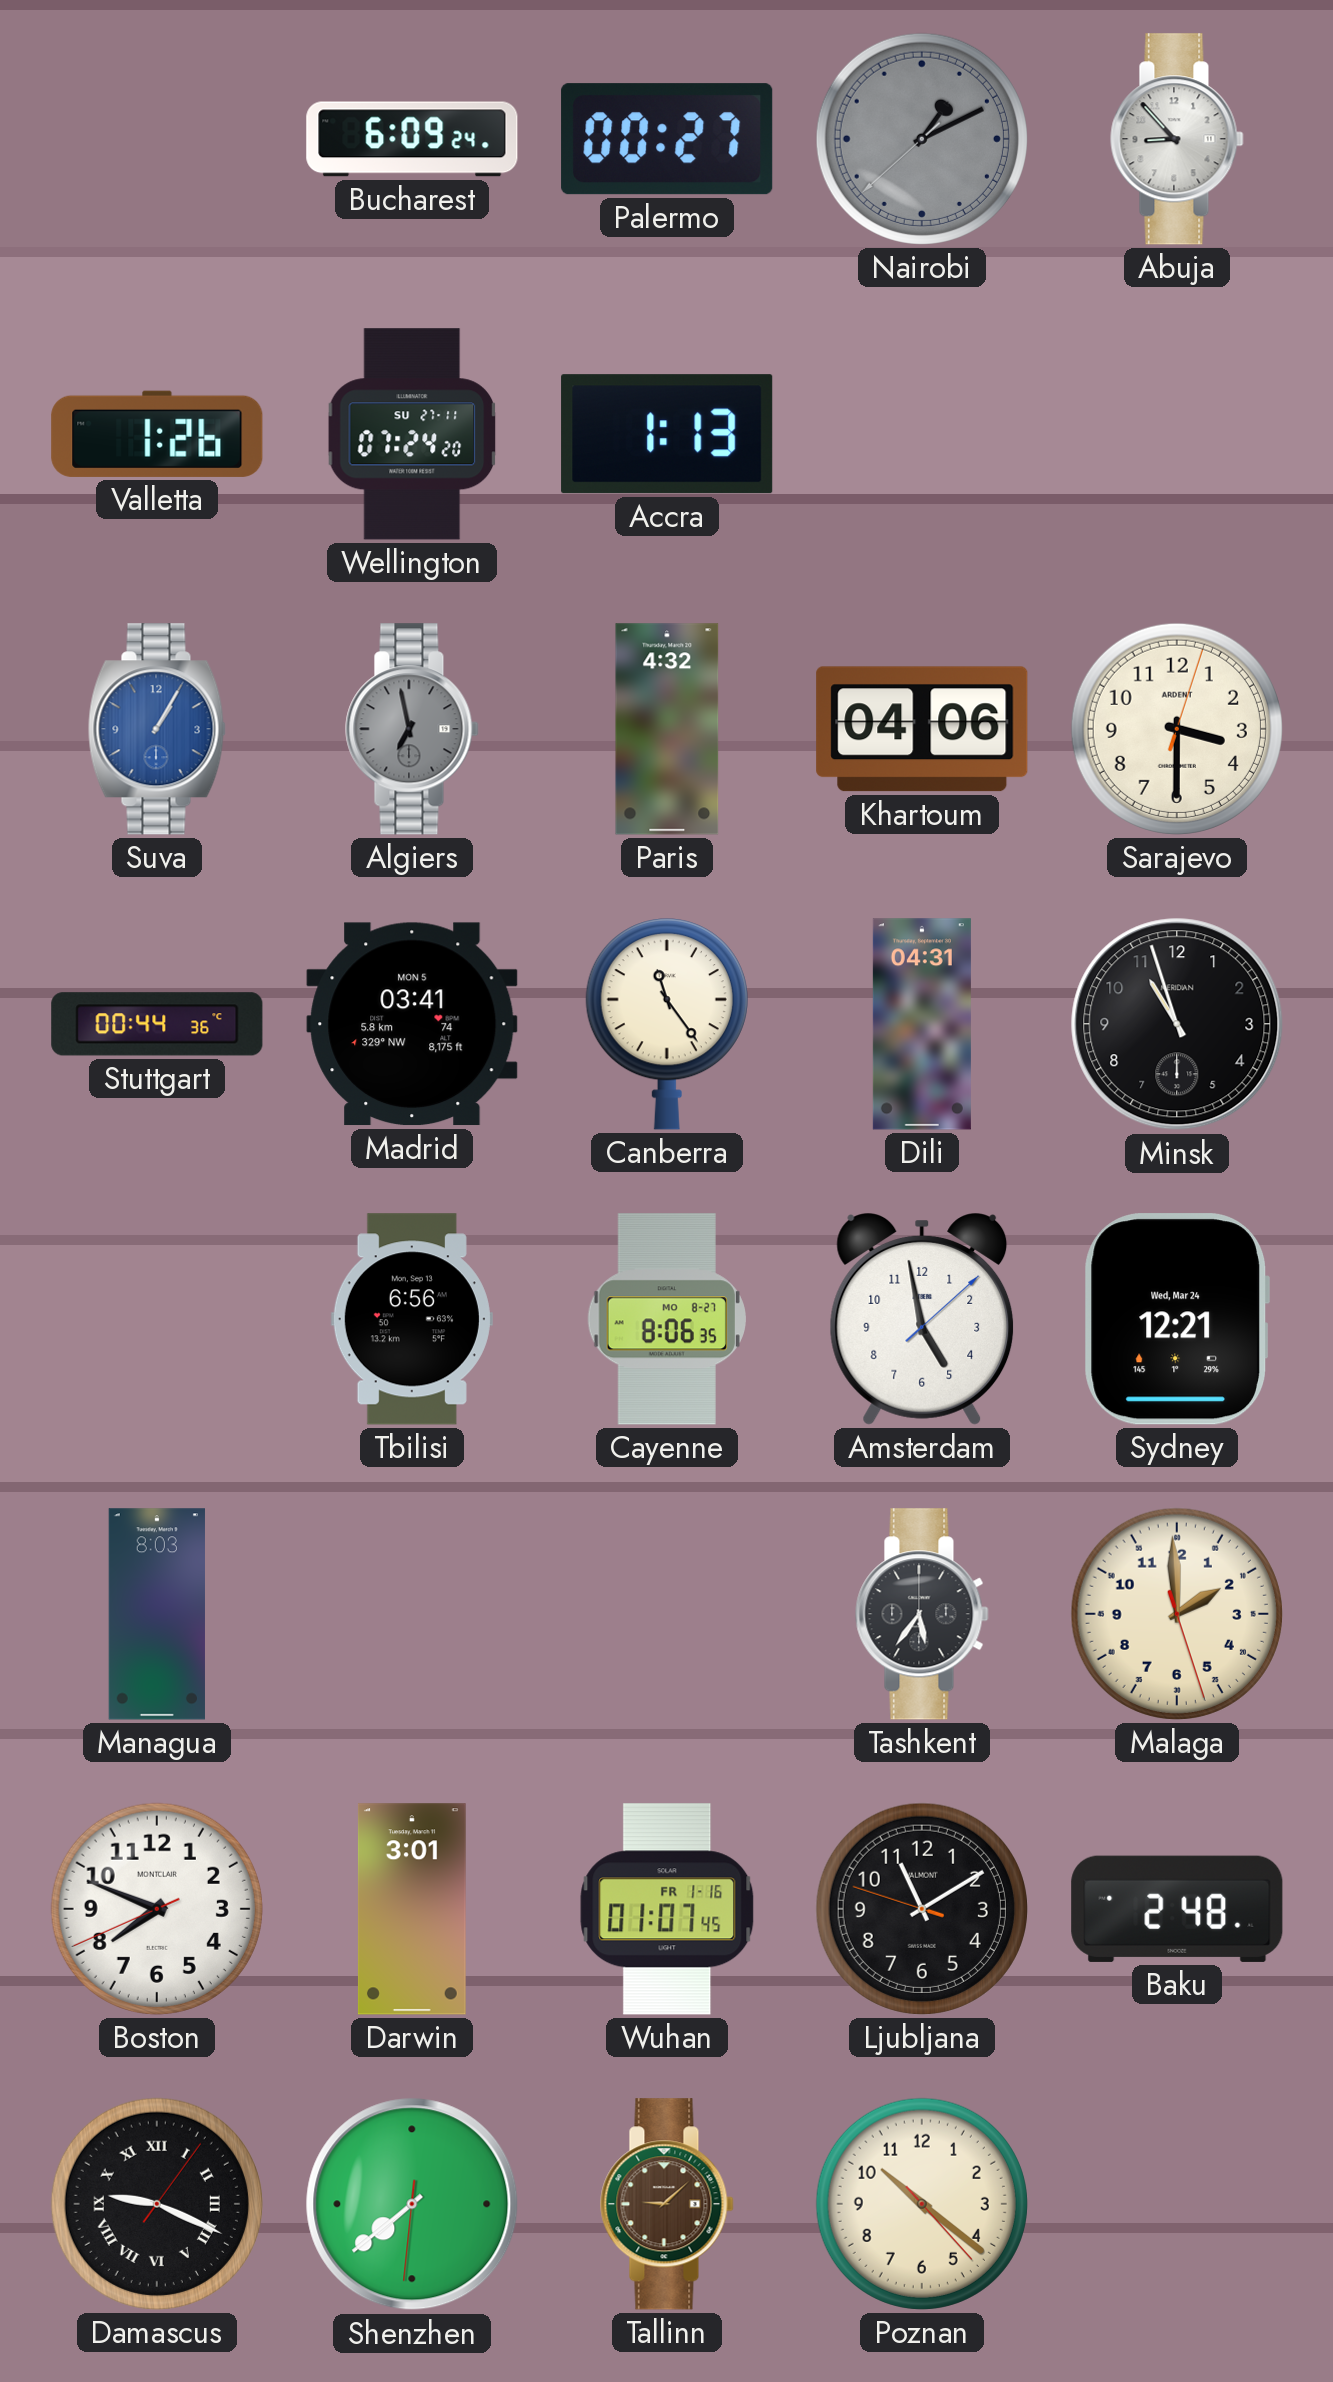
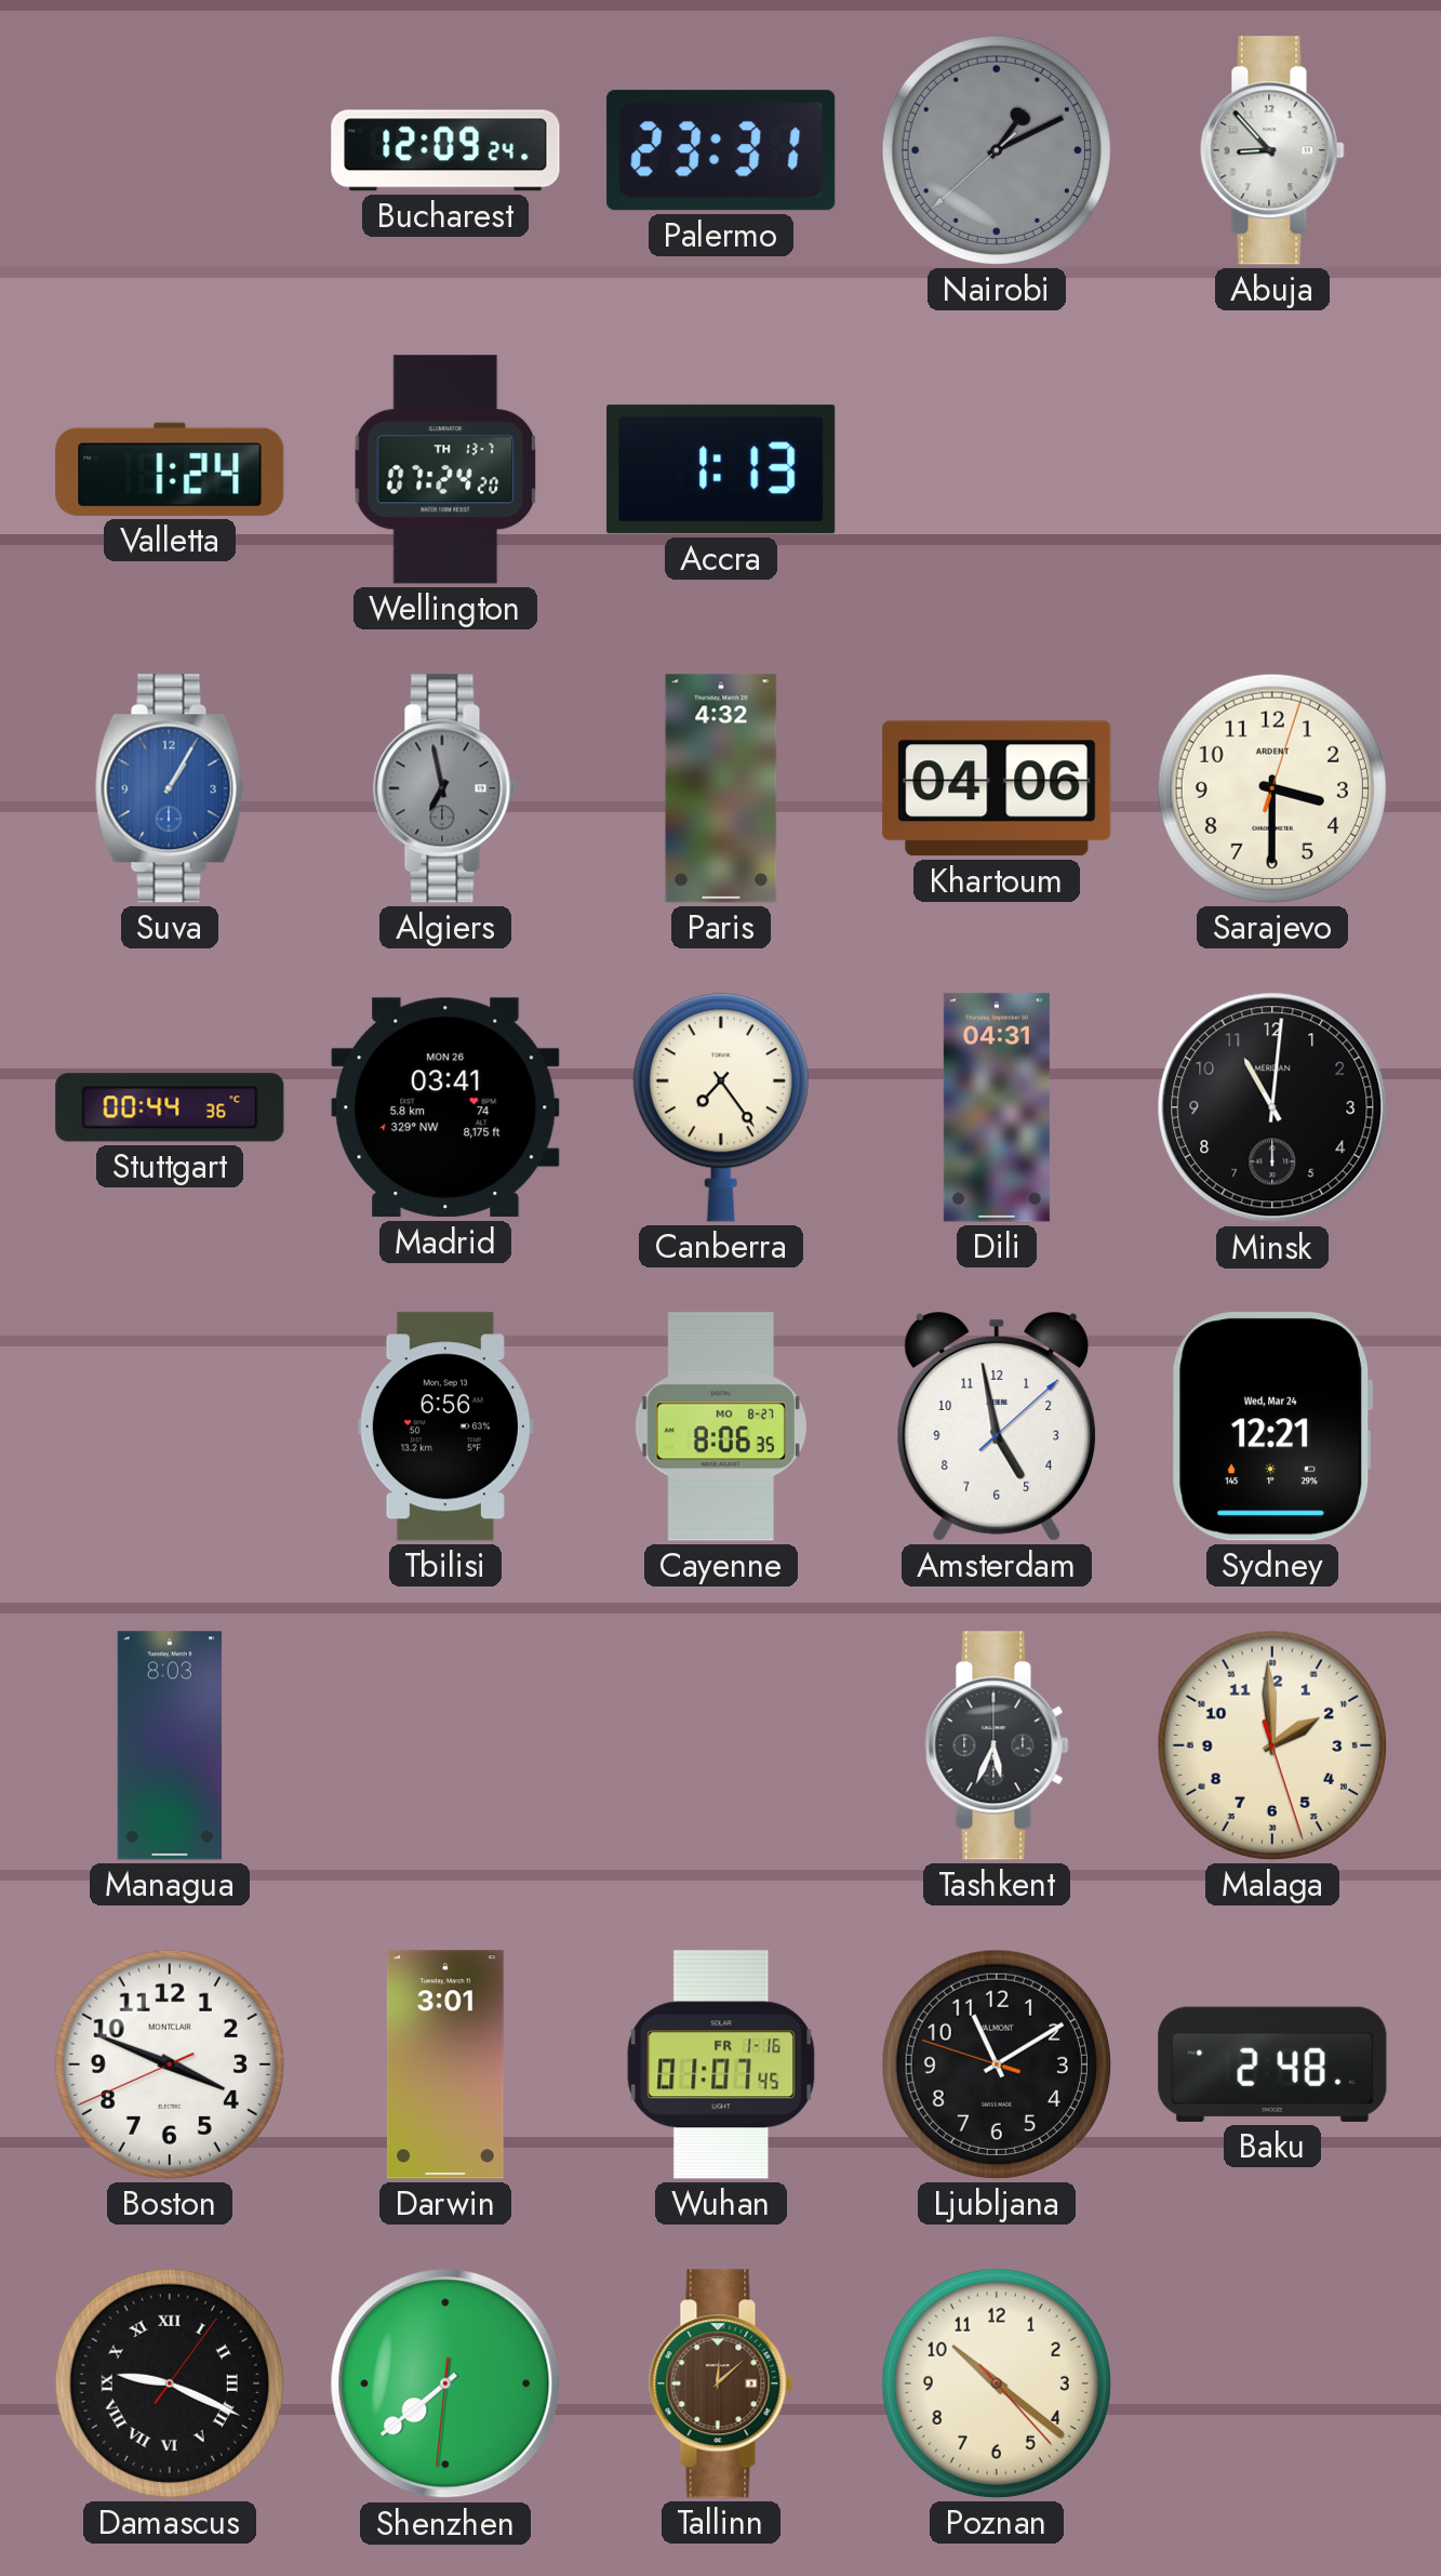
Bucharest: 6:09 -> 12:09
Palermo: 00:27 -> 23:31
Valletta: 1:26 -> 1:24
Wellington date: SU 27-11 -> TH 13-7
Madrid date: MON 5 -> MON 26
Canberra: 11:24 -> 7:24
Minsk: 10:57 -> 11:01
Tashkent: 5:36 -> 5:34
Boston: 7:48 -> 3:48
Tallinn: 9:08 -> 12:08
